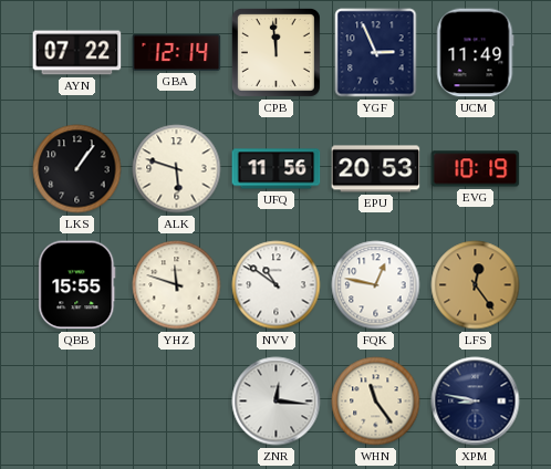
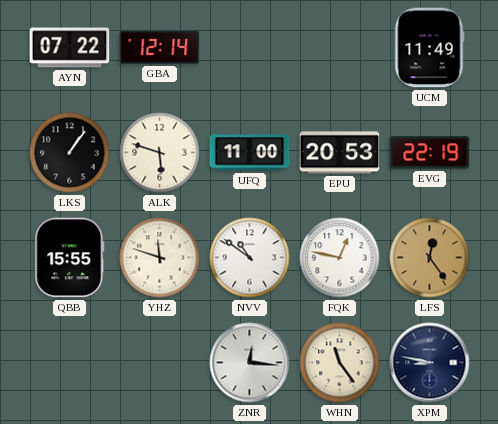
CPB: 11:59 -> none
YGF: 2:56 -> none
UFQ: 11:56 -> 11:00
EVG: 10:19 -> 22:19
